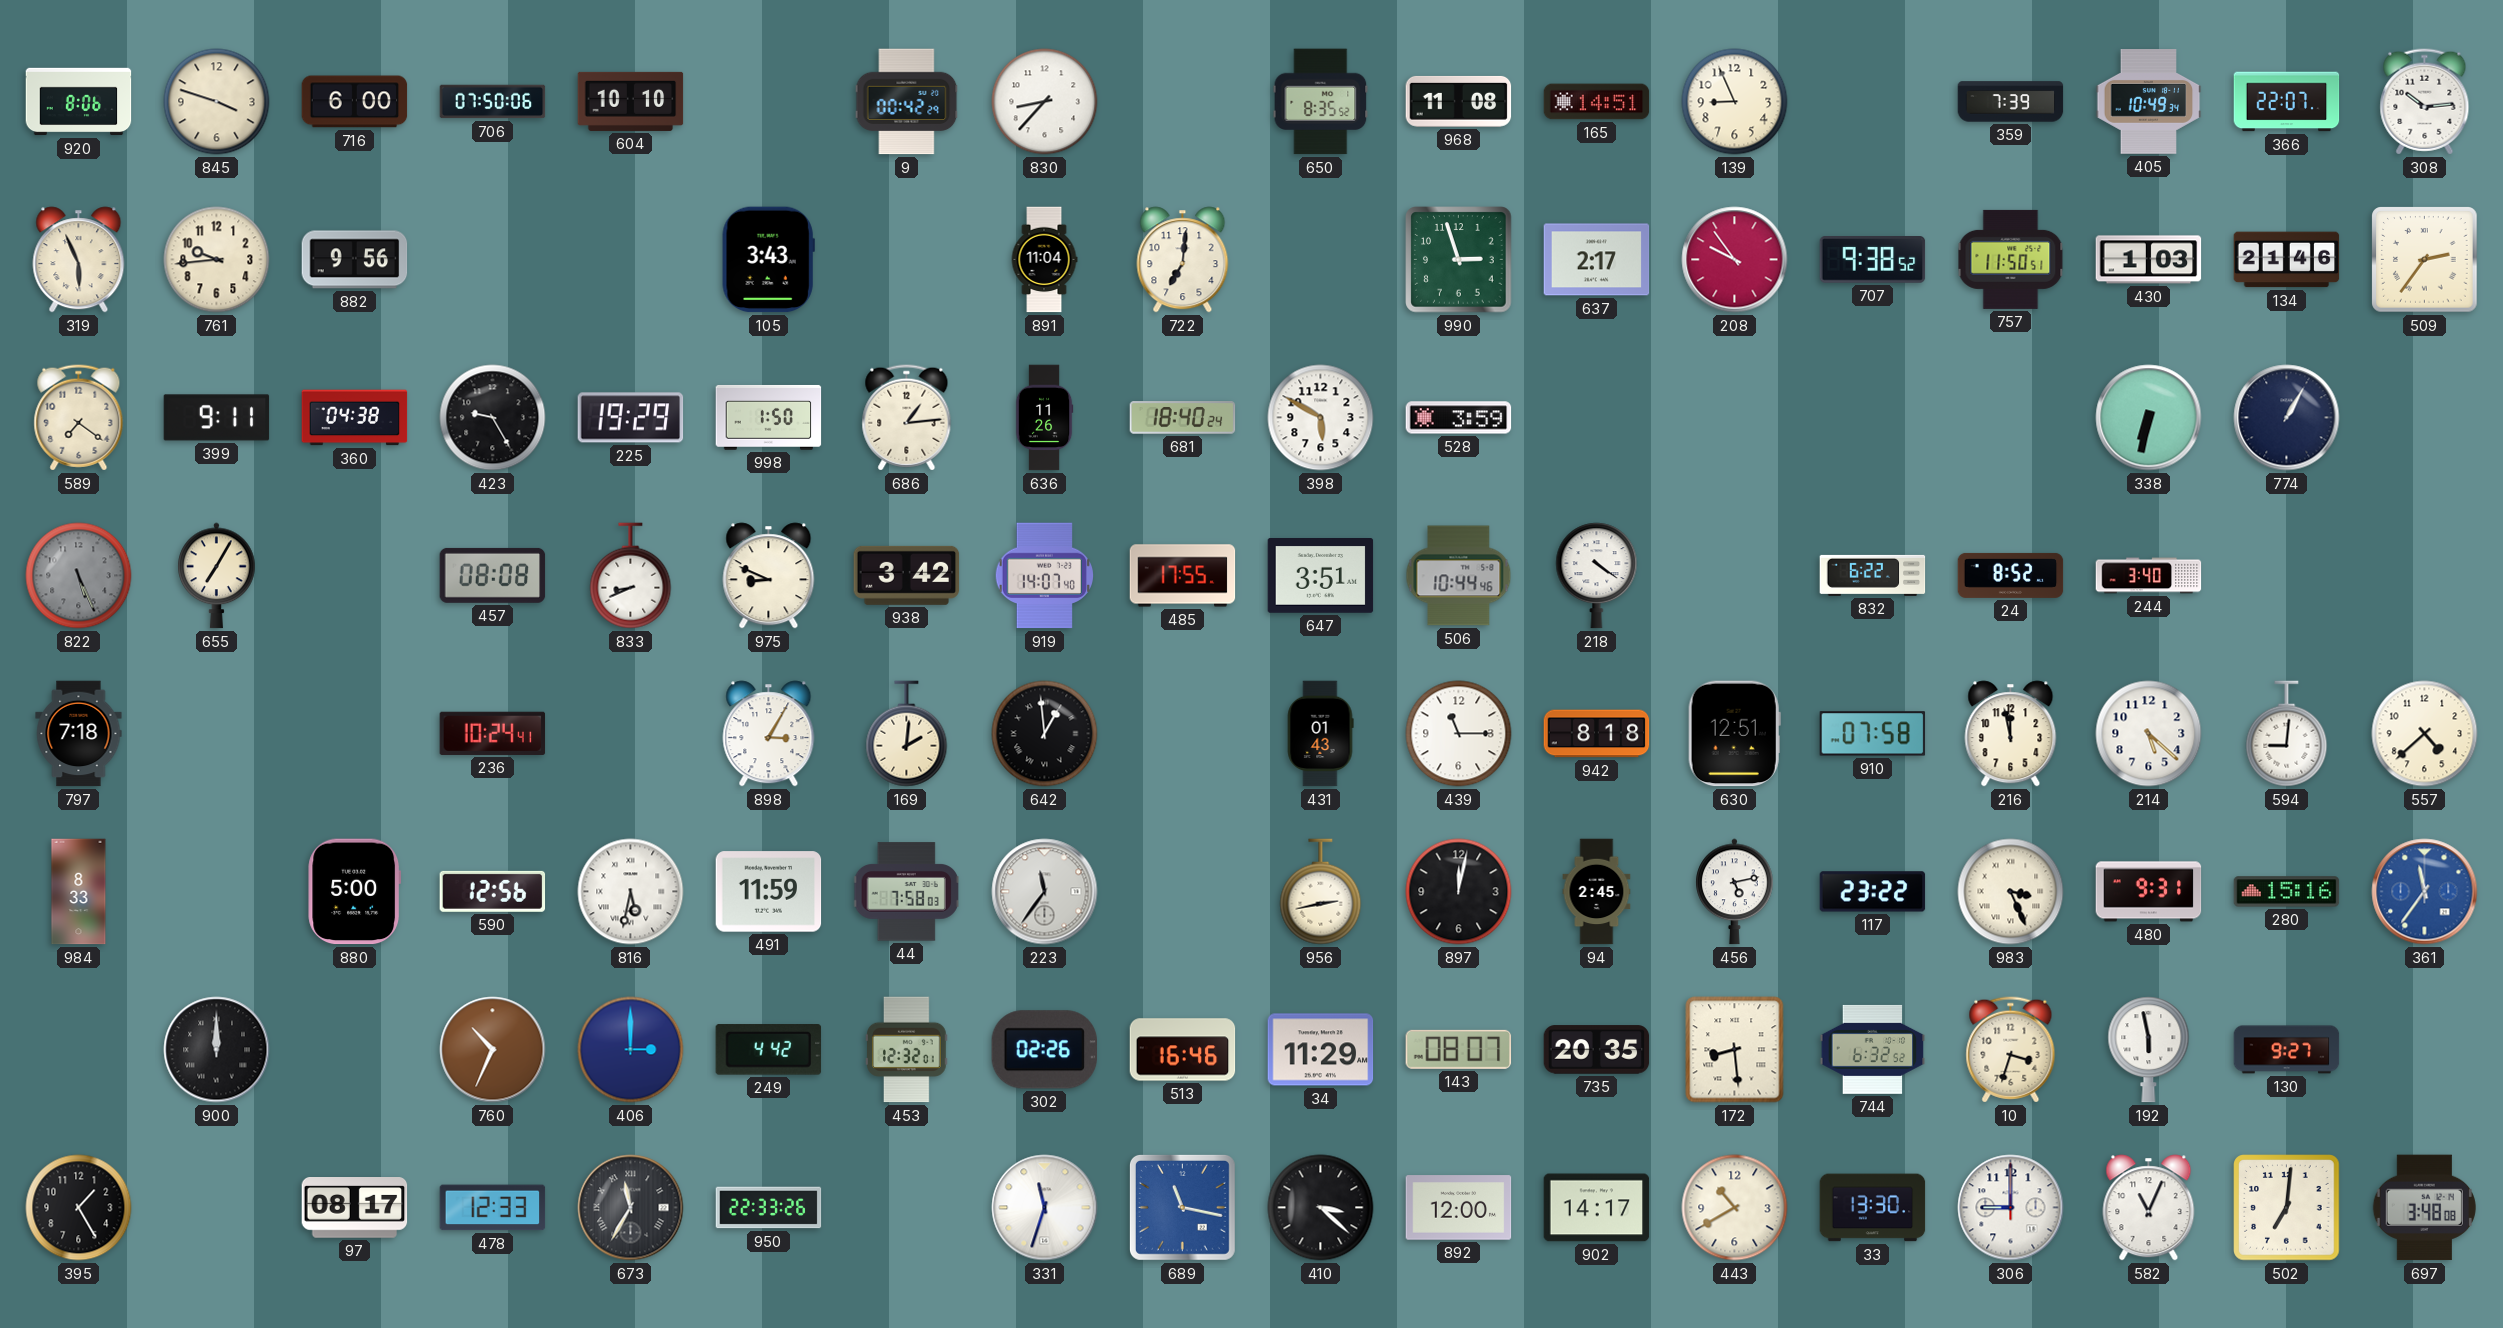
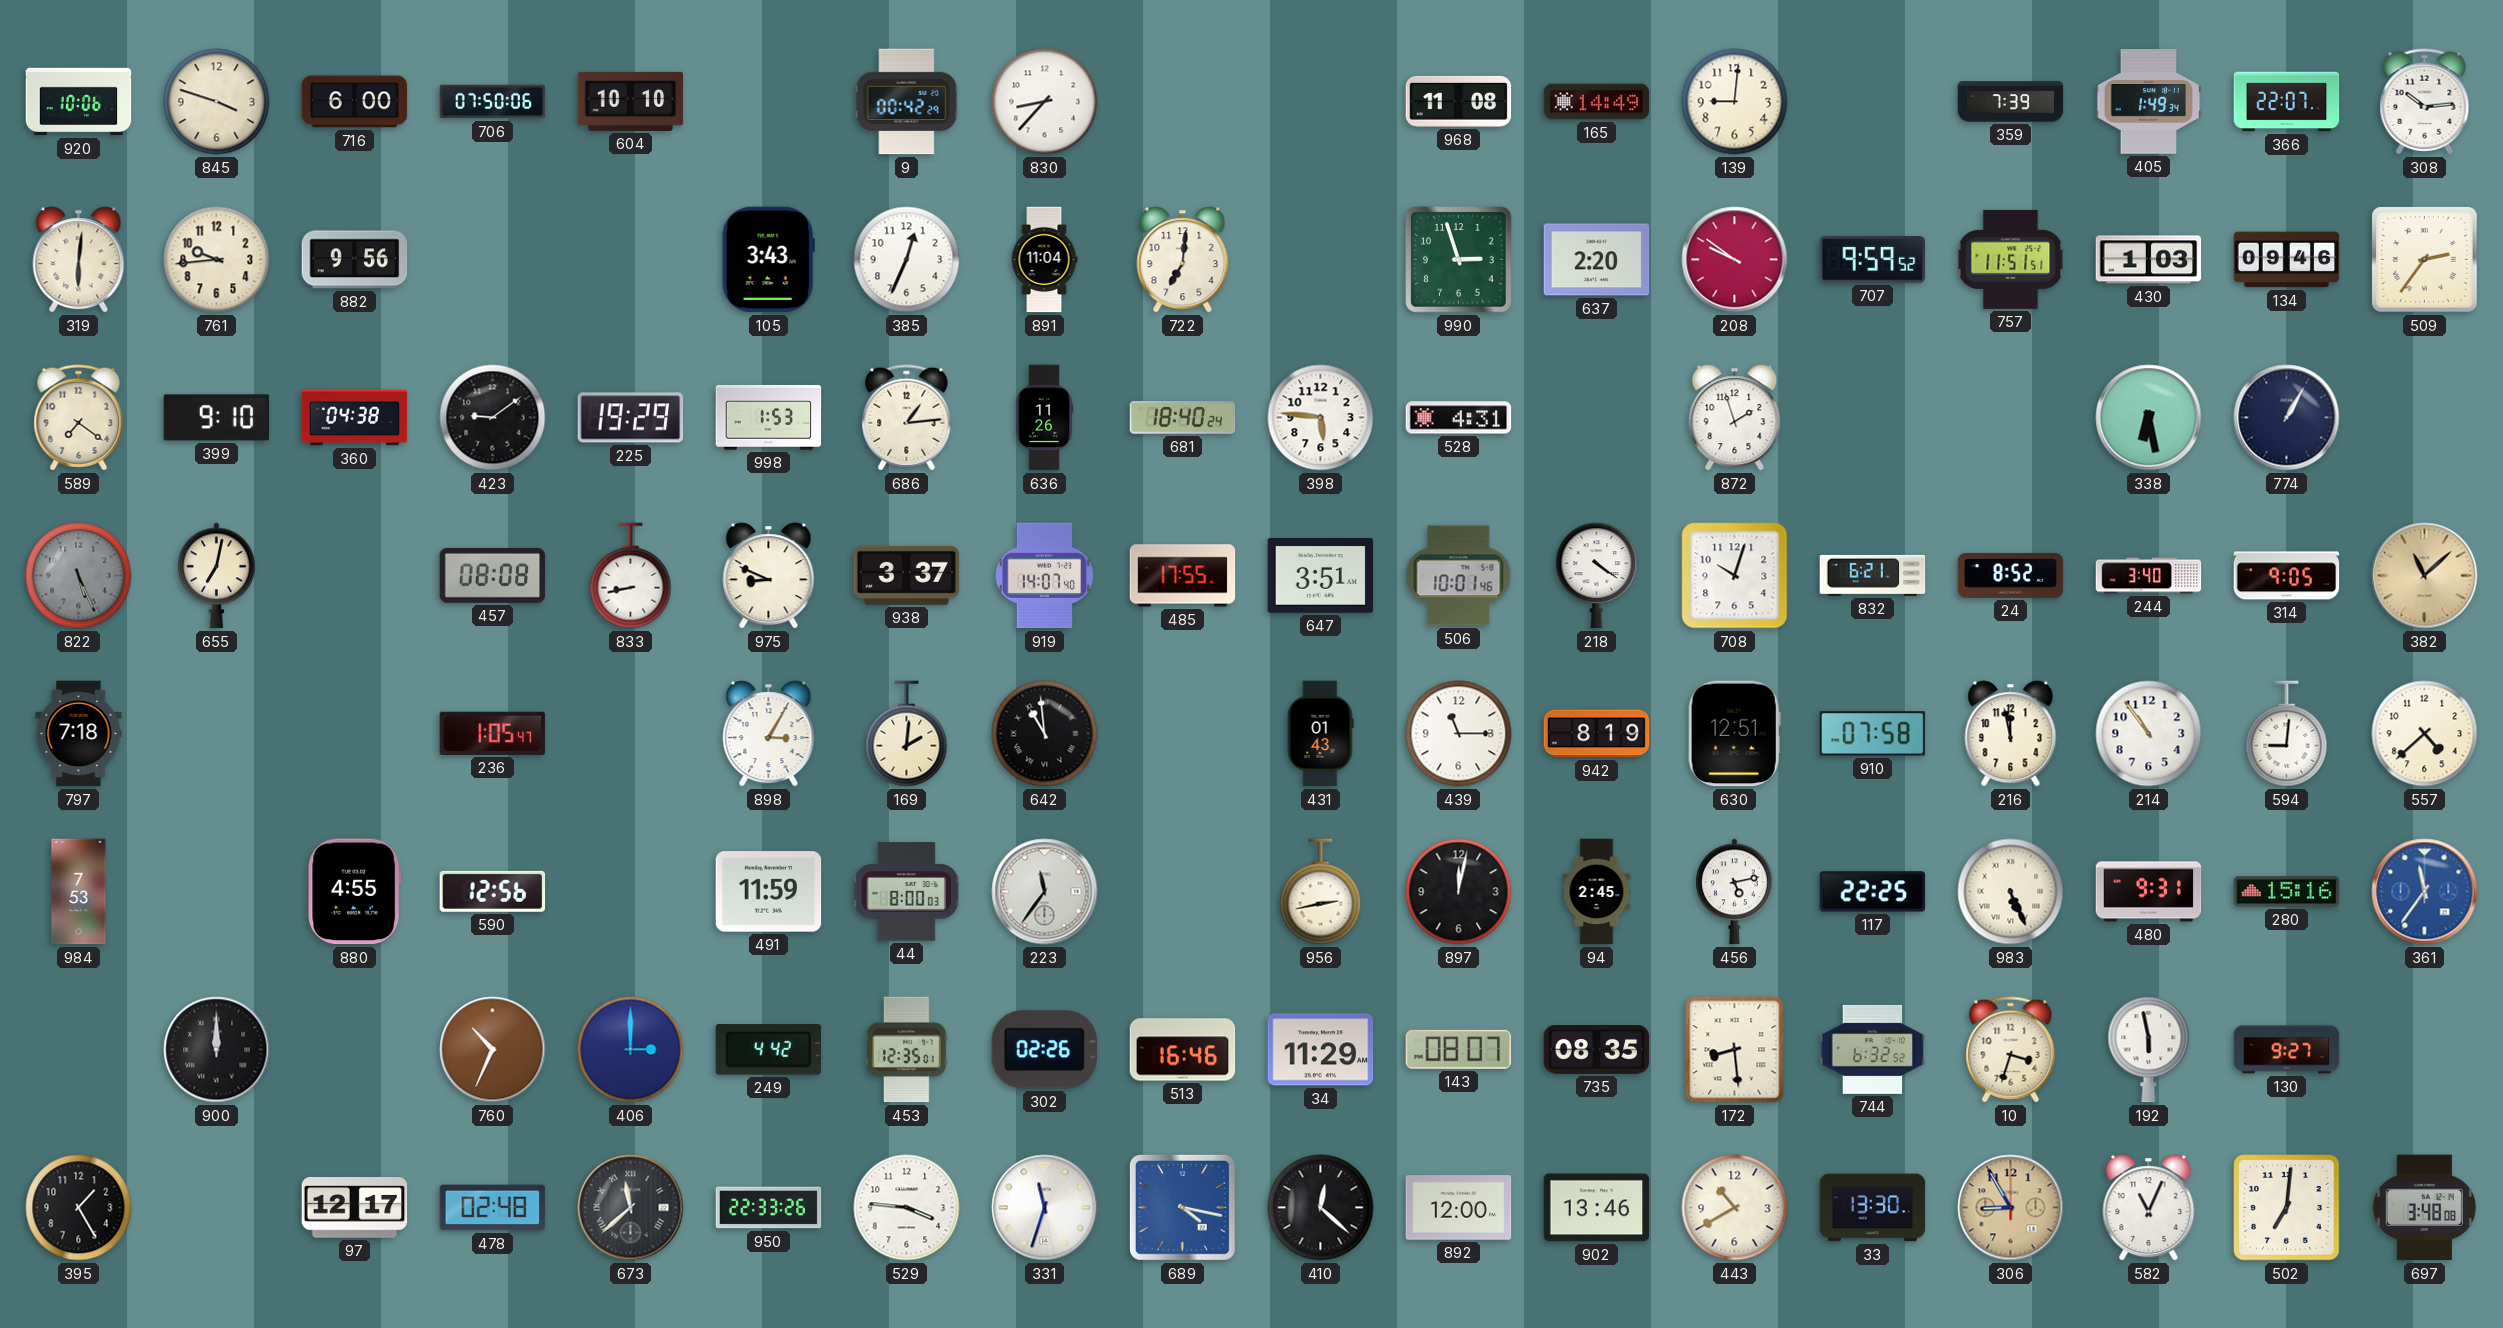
920: 8:06 -> 10:06
650: 8:35 -> none
165: 14:51 -> 14:49
139: 8:56 -> 9:01
405: 10:49 -> 1:49
319: 5:56 -> 6:01
385: none -> 12:34
637: 2:17 -> 2:20
208: 9:54 -> 9:51
707: 9:38 -> 9:59
757: 11:50 -> 11:51
134: 21:46 -> 09:46
399: 9:11 -> 9:10
423: 9:25 -> 9:09
998: 1:50 -> 1:53
398: 5:50 -> 5:46
528: 3:59 -> 4:31
872: none -> 1:57
338: 6:32 -> 6:28
655: 7:05 -> 7:02
833: 8:41 -> 8:43
938: 3:42 -> 3:37
506: 10:44 -> 10:01
708: none -> 10:03
832: 6:22 -> 6:21
314: none -> 9:05
382: none -> 11:08
236: 10:24 -> 1:05
642: 12:59 -> 10:59
942: 8:18 -> 8:19
214: 5:22 -> 10:54
984: 8:33 -> 7:53
880: 5:00 -> 4:55
816: 5:32 -> none
44: 7:58 -> 8:00
117: 23:22 -> 22:25
983: 3:26 -> 5:26
453: 12:32 -> 12:35
735: 20:35 -> 08:35
97: 08:17 -> 12:17
478: 12:33 -> 02:48
673: 11:35 -> 11:38
529: none -> 3:46
689: 11:17 -> 4:17
410: 3:22 -> 12:22
902: 14:17 -> 13:46
306: 9:00 -> 8:55
306 dial: white -> champagne
